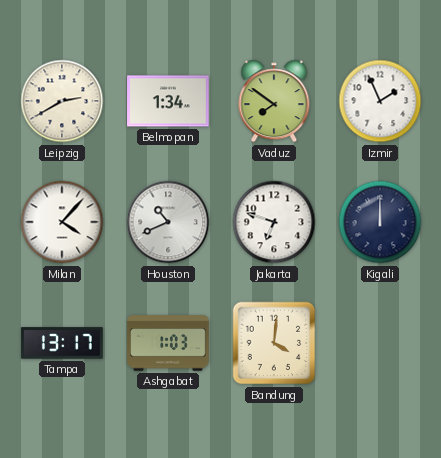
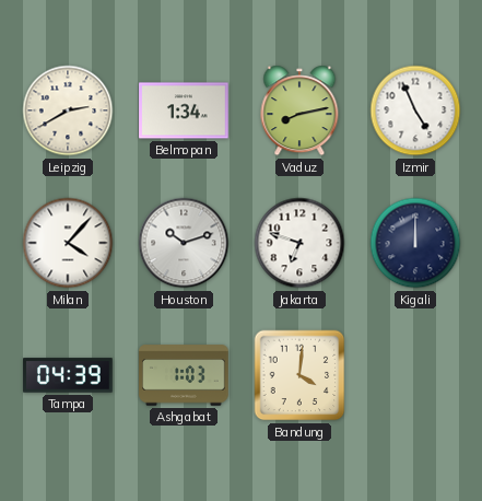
Vaduz: 7:51 -> 8:13
Izmir: 1:56 -> 4:56
Houston: 10:41 -> 10:12
Tampa: 13:17 -> 04:39
